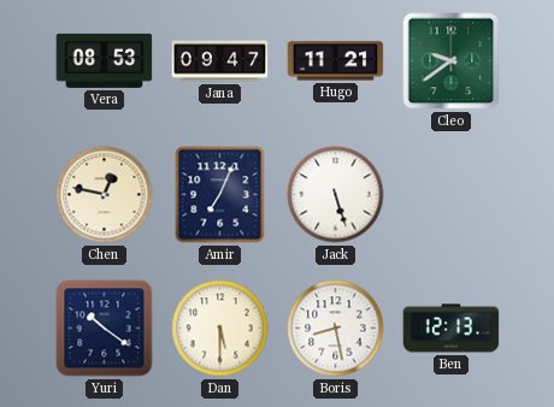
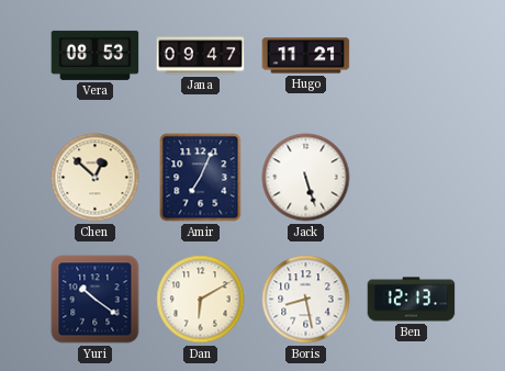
Cleo: 9:39 -> none
Chen: 12:47 -> 12:52
Dan: 5:30 -> 6:10
